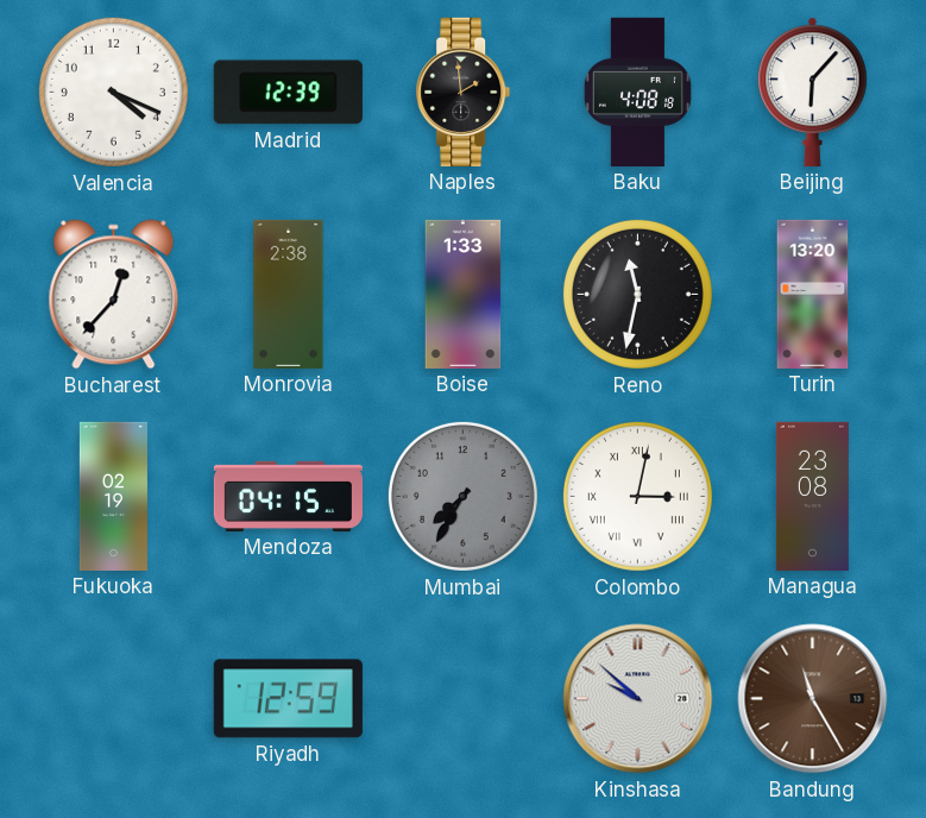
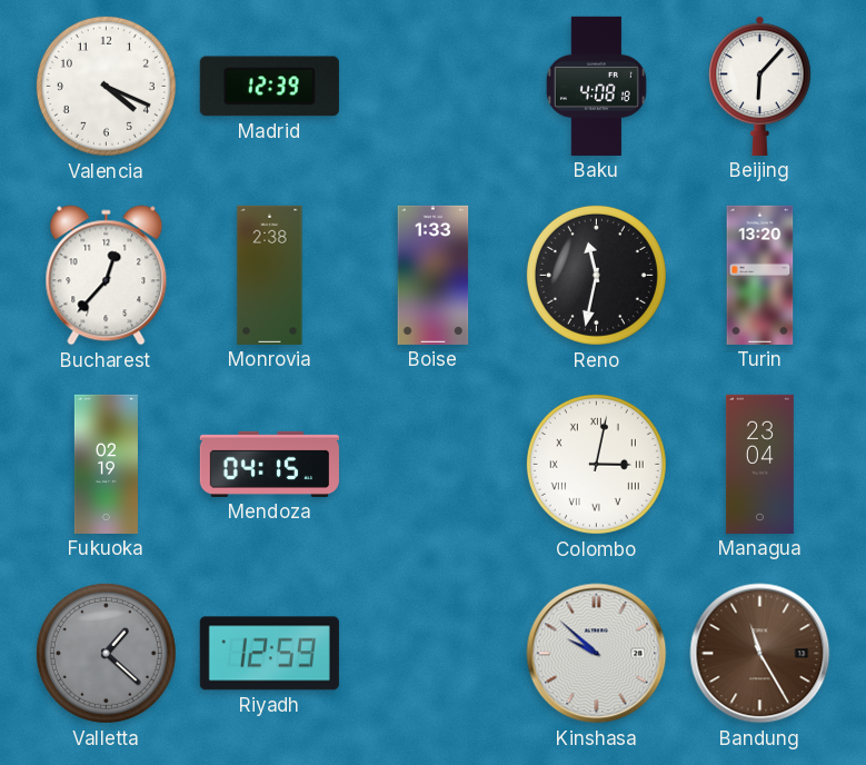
Naples: 1:59 -> none
Mumbai: 7:35 -> none
Managua: 23:08 -> 23:04
Valletta: none -> 1:22
